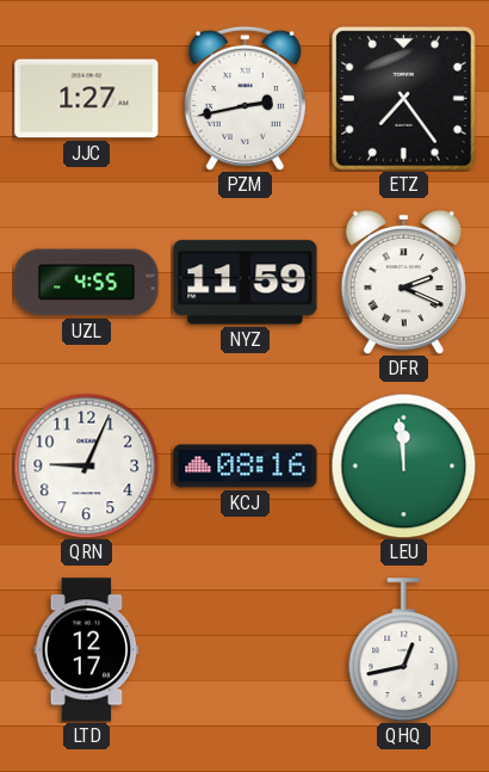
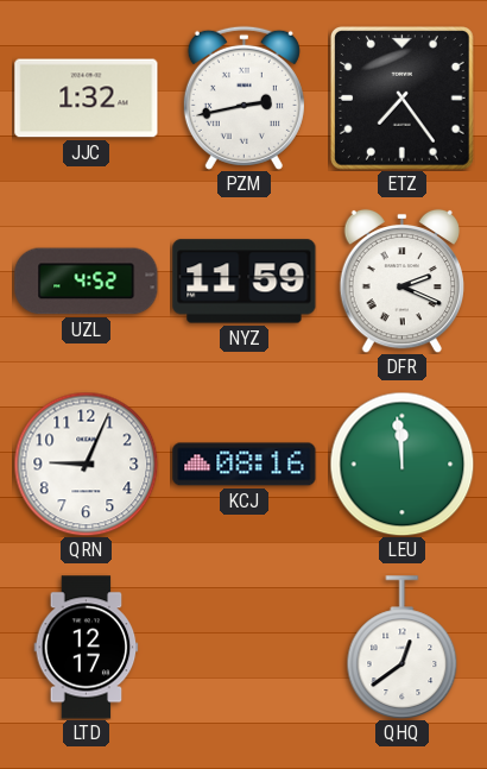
JJC: 1:27 -> 1:32
UZL: 4:55 -> 4:52
QHQ: 12:43 -> 12:39
